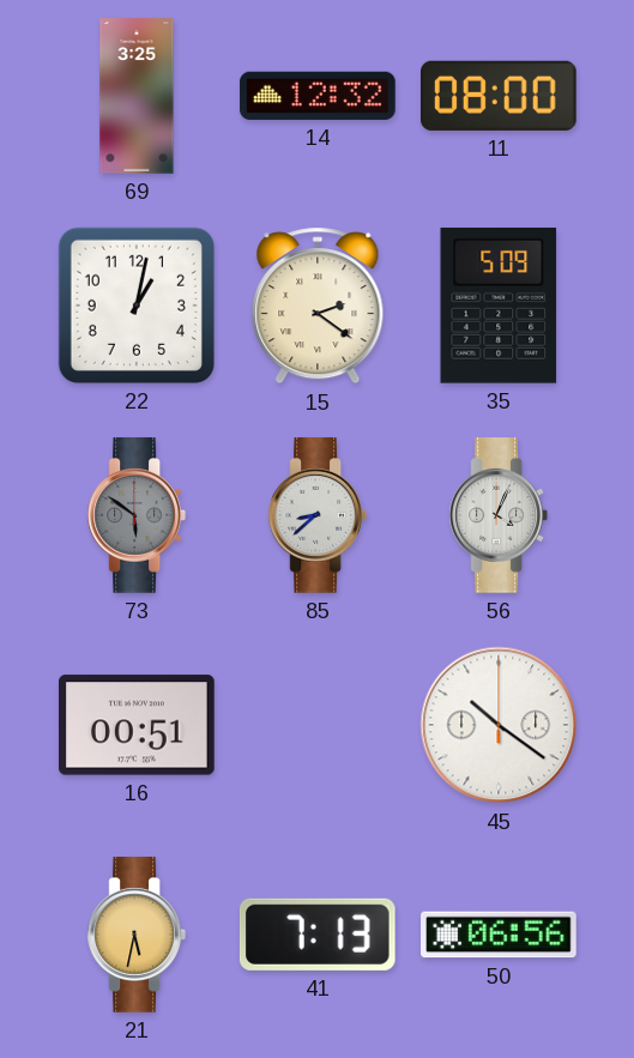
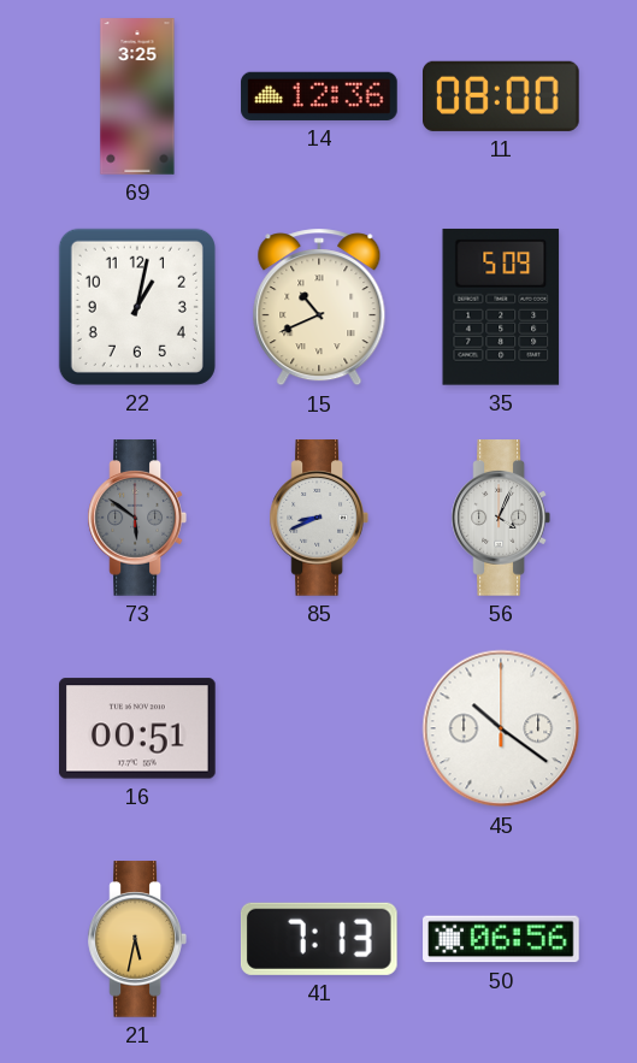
14: 12:32 -> 12:36
15: 2:21 -> 10:41
85: 8:38 -> 8:41
